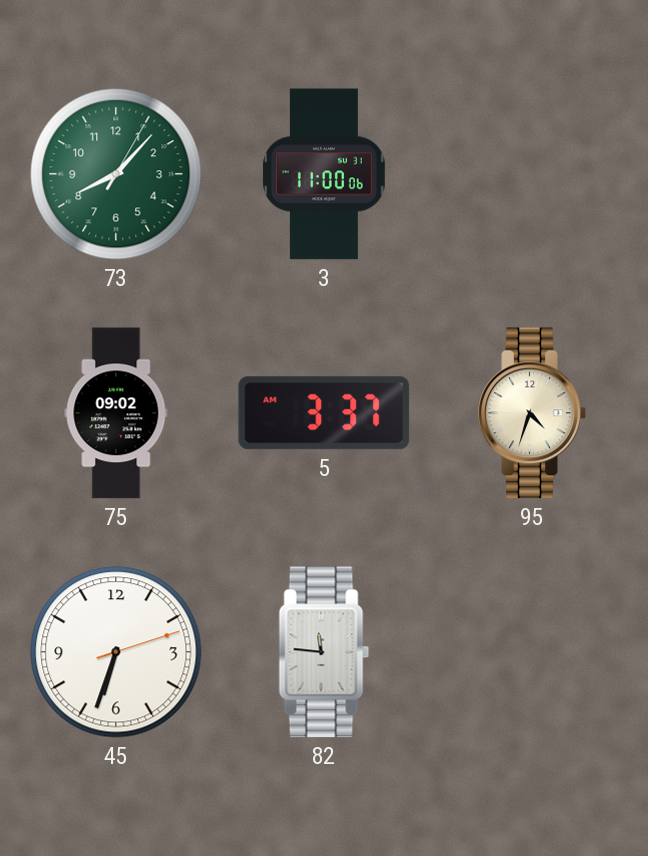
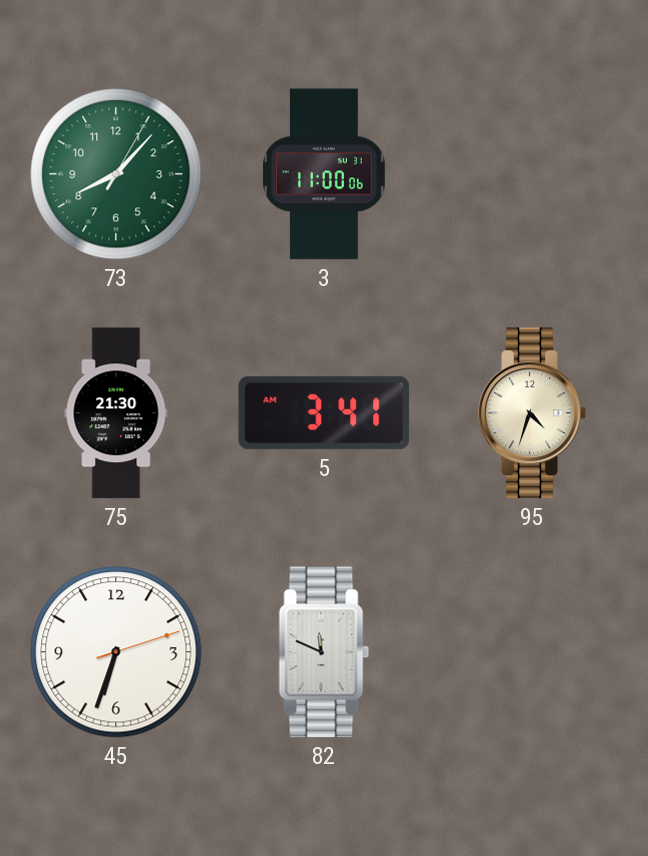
75: 09:02 -> 21:30
5: 3:37 -> 3:41
82: 11:46 -> 11:49
